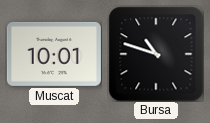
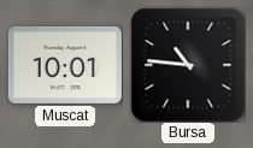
Bursa: 10:48 -> 10:46
